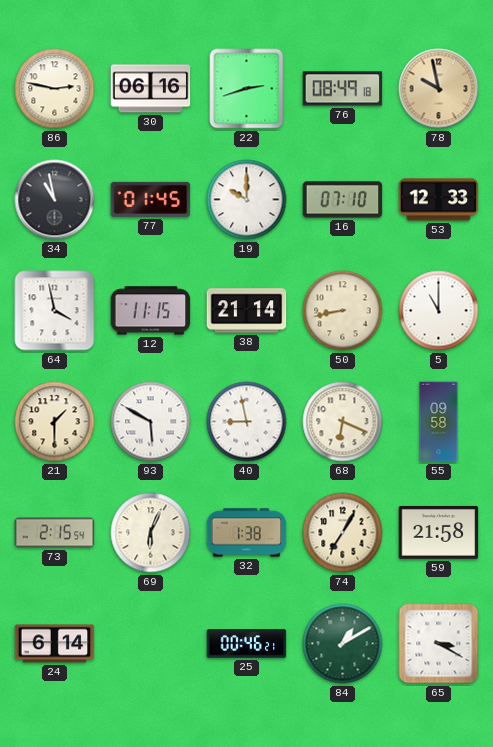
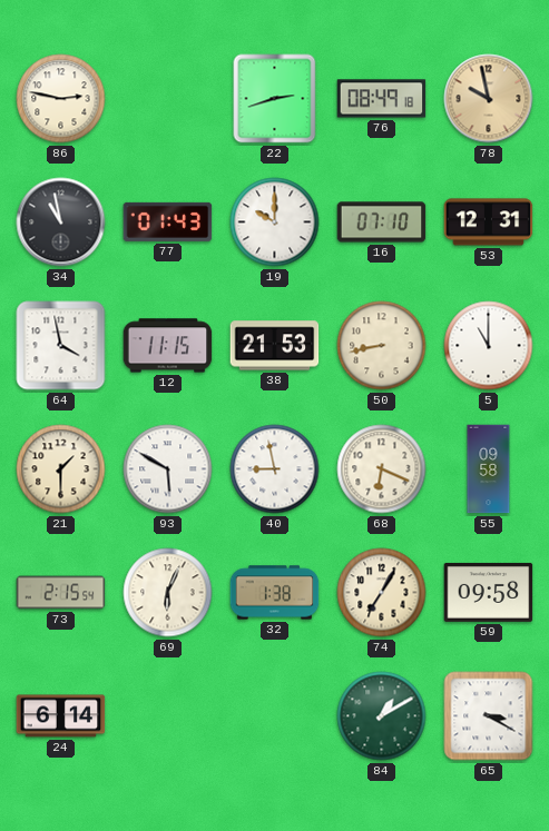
30: 06:16 -> none
77: 01:45 -> 01:43
53: 12:33 -> 12:31
38: 21:14 -> 21:53
59: 21:58 -> 09:58
25: 00:46 -> none
